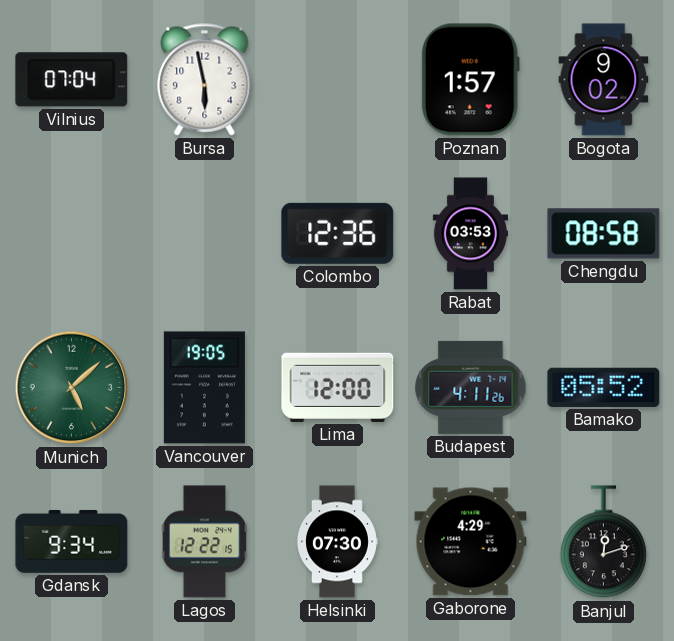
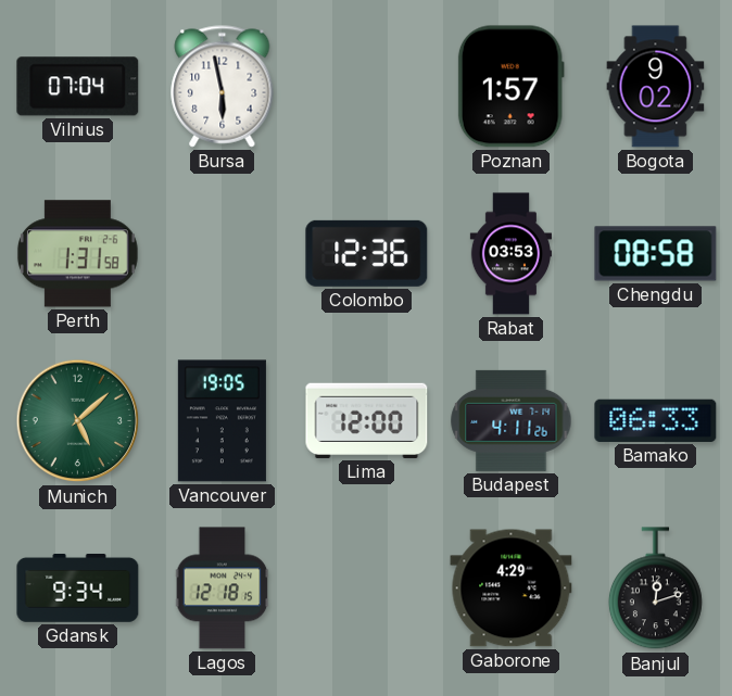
Perth: none -> 1:31
Bamako: 05:52 -> 06:33
Lagos: 12:22 -> 12:18
Helsinki: 07:30 -> none
